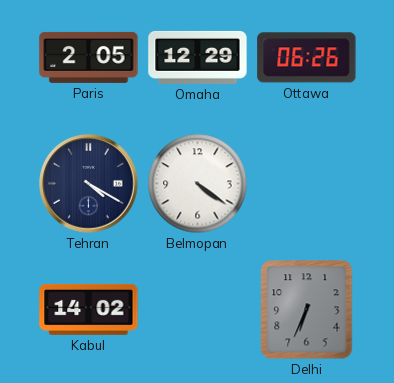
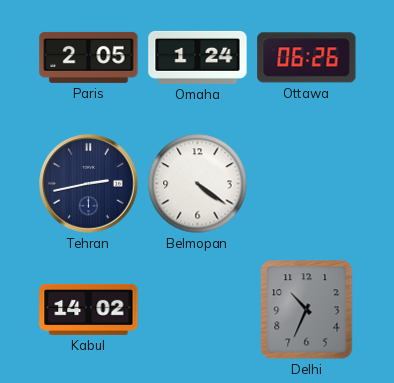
Omaha: 12:29 -> 1:24
Tehran: 4:20 -> 2:43
Delhi: 6:34 -> 10:34
